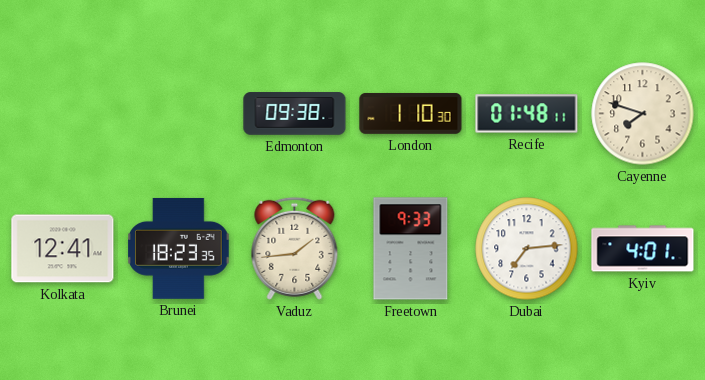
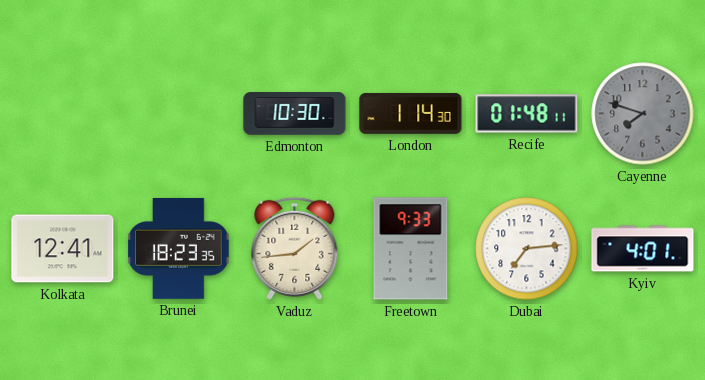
Edmonton: 09:38 -> 10:30
London: 1:10 -> 1:14
Cayenne dial: cream -> grey
